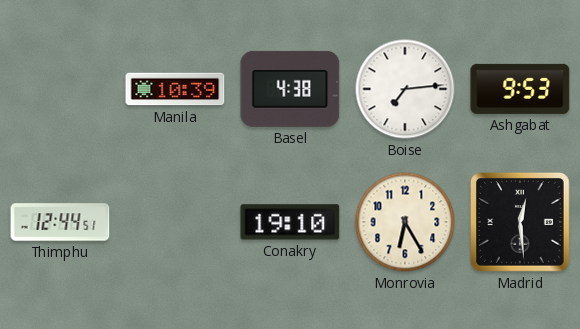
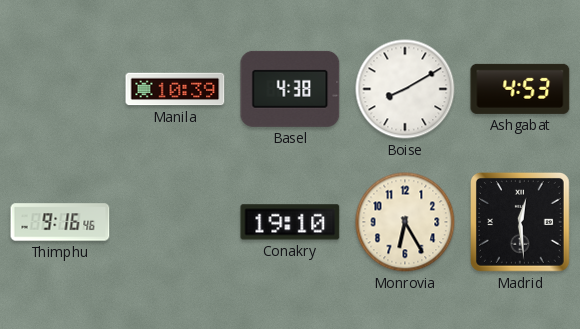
Boise: 7:14 -> 8:10
Ashgabat: 9:53 -> 4:53
Thimphu: 12:44 -> 9:16
